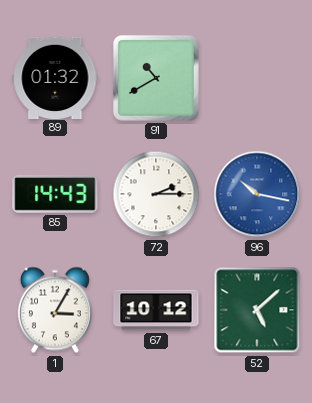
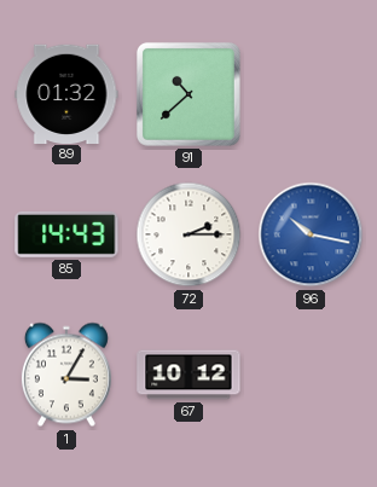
91: 10:40 -> 10:38
52: 5:08 -> none
